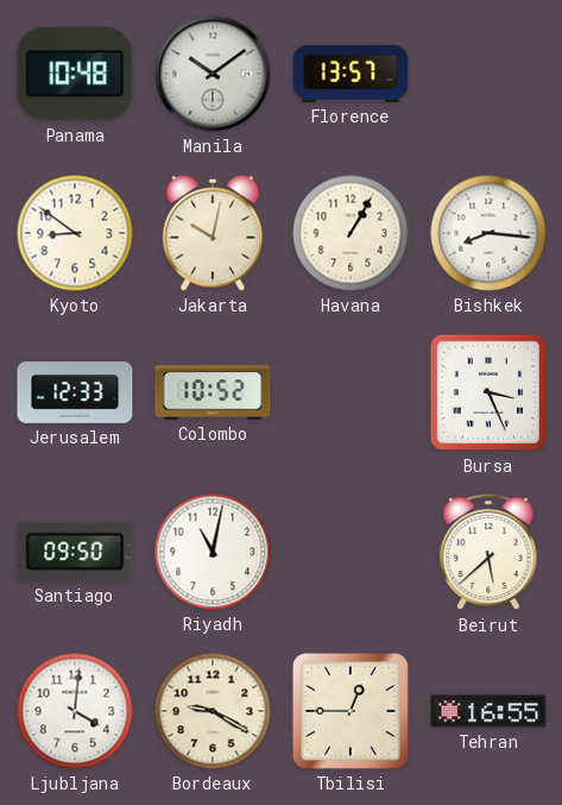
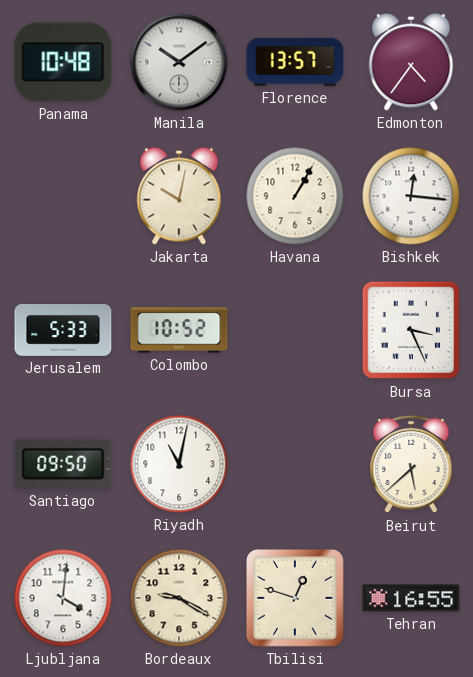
Edmonton: none -> 4:36
Kyoto: 8:51 -> none
Bishkek: 8:16 -> 12:16
Jerusalem: 12:33 -> 5:33
Tbilisi: 12:45 -> 12:48
